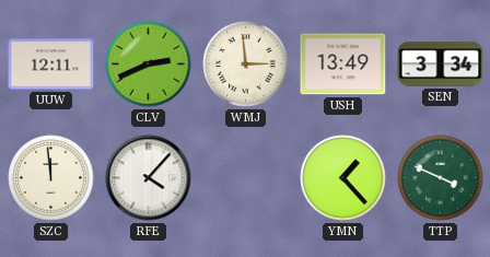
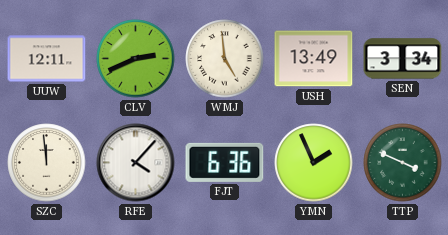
WMJ: 2:59 -> 4:59
FJT: none -> 6:36
YMN: 1:23 -> 1:56
